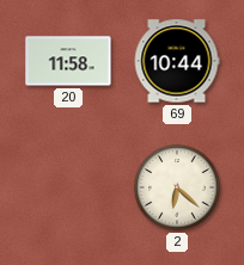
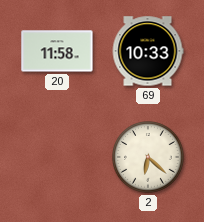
69: 10:44 -> 10:33
